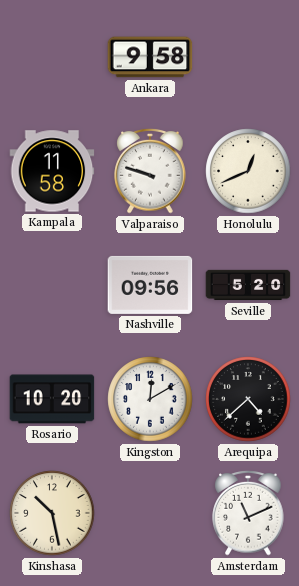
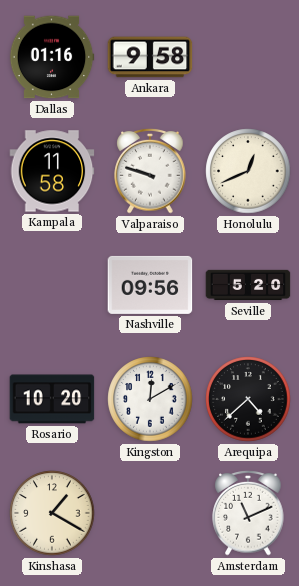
Dallas: none -> 01:16
Kinshasa: 10:28 -> 1:20
